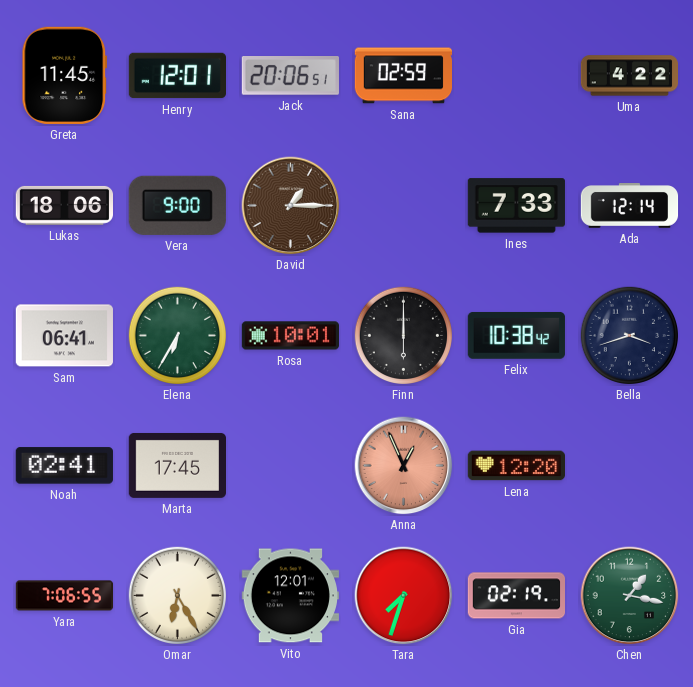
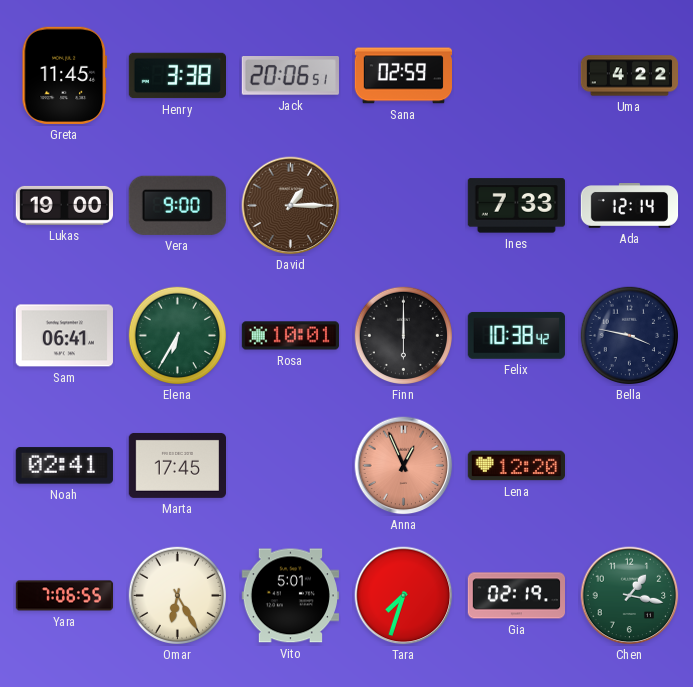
Henry: 12:01 -> 3:38
Lukas: 18:06 -> 19:00
Bella: 3:42 -> 3:47
Vito: 12:01 -> 5:01
